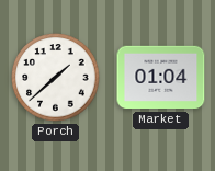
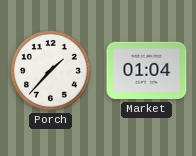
Porch: 1:38 -> 1:37
